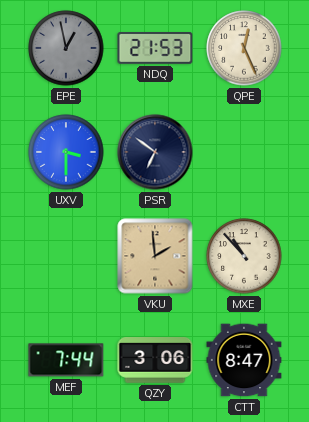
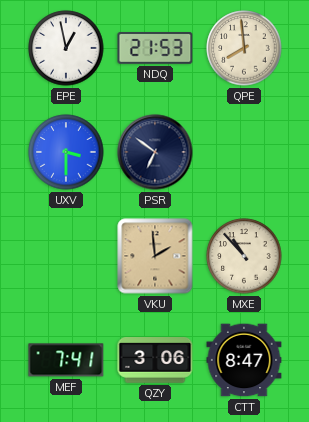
EPE dial: grey -> white
QPE: 12:26 -> 7:59
MEF: 7:44 -> 7:41
